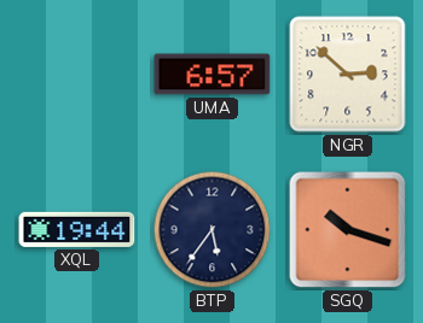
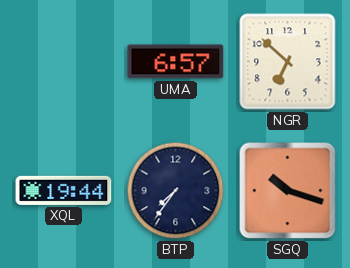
NGR: 2:52 -> 6:52
BTP: 5:36 -> 7:36
